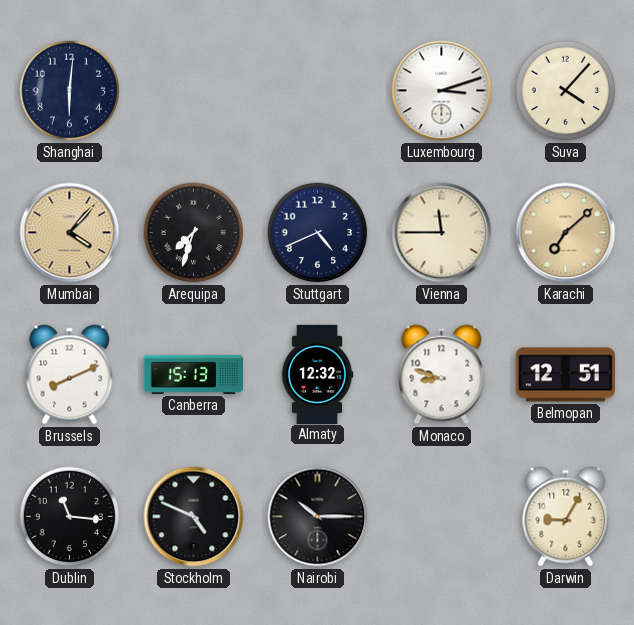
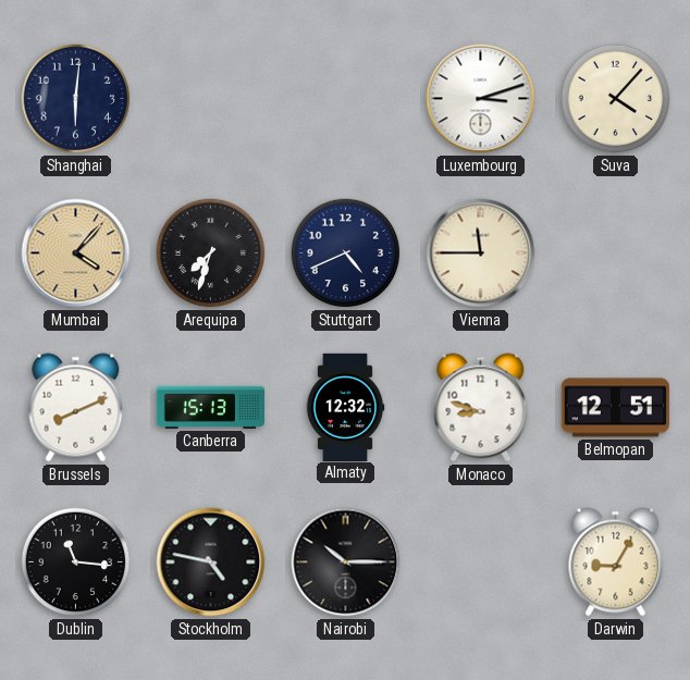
Karachi: 7:08 -> none
Stockholm: 4:49 -> 4:47
